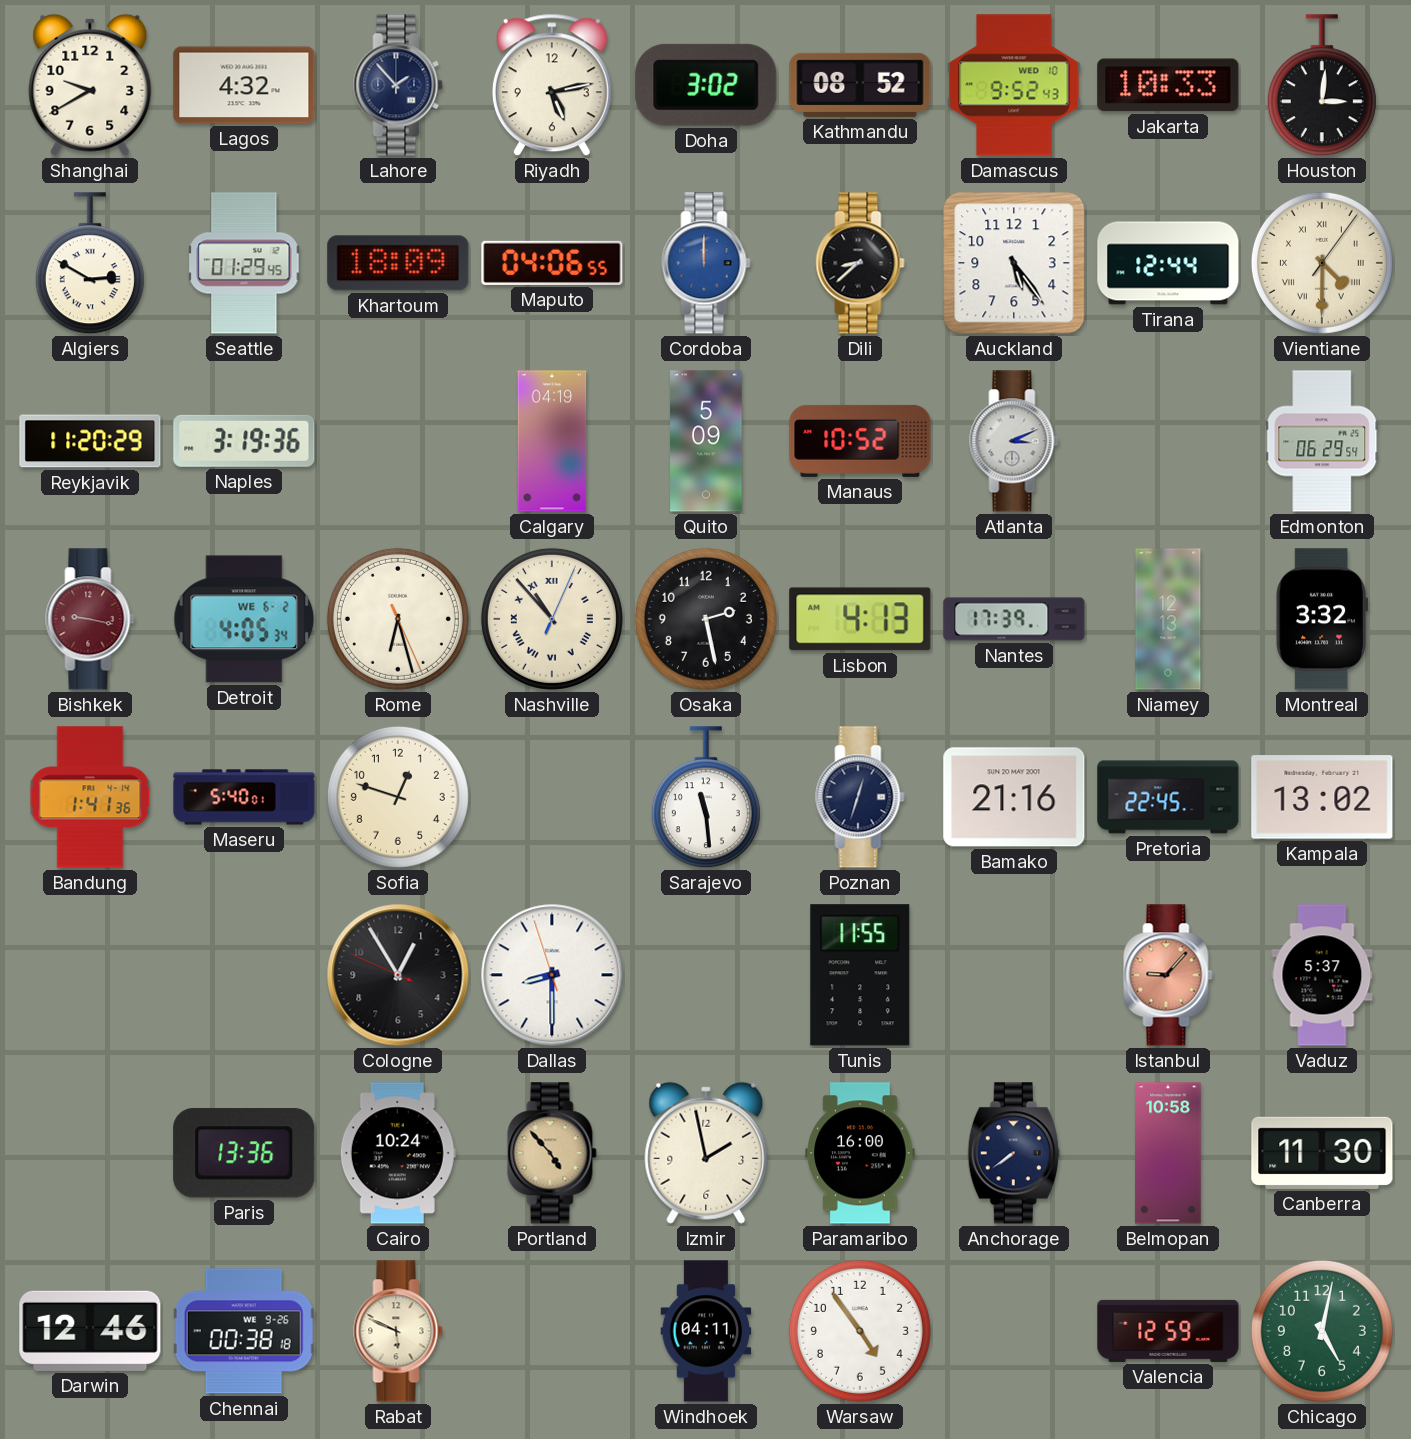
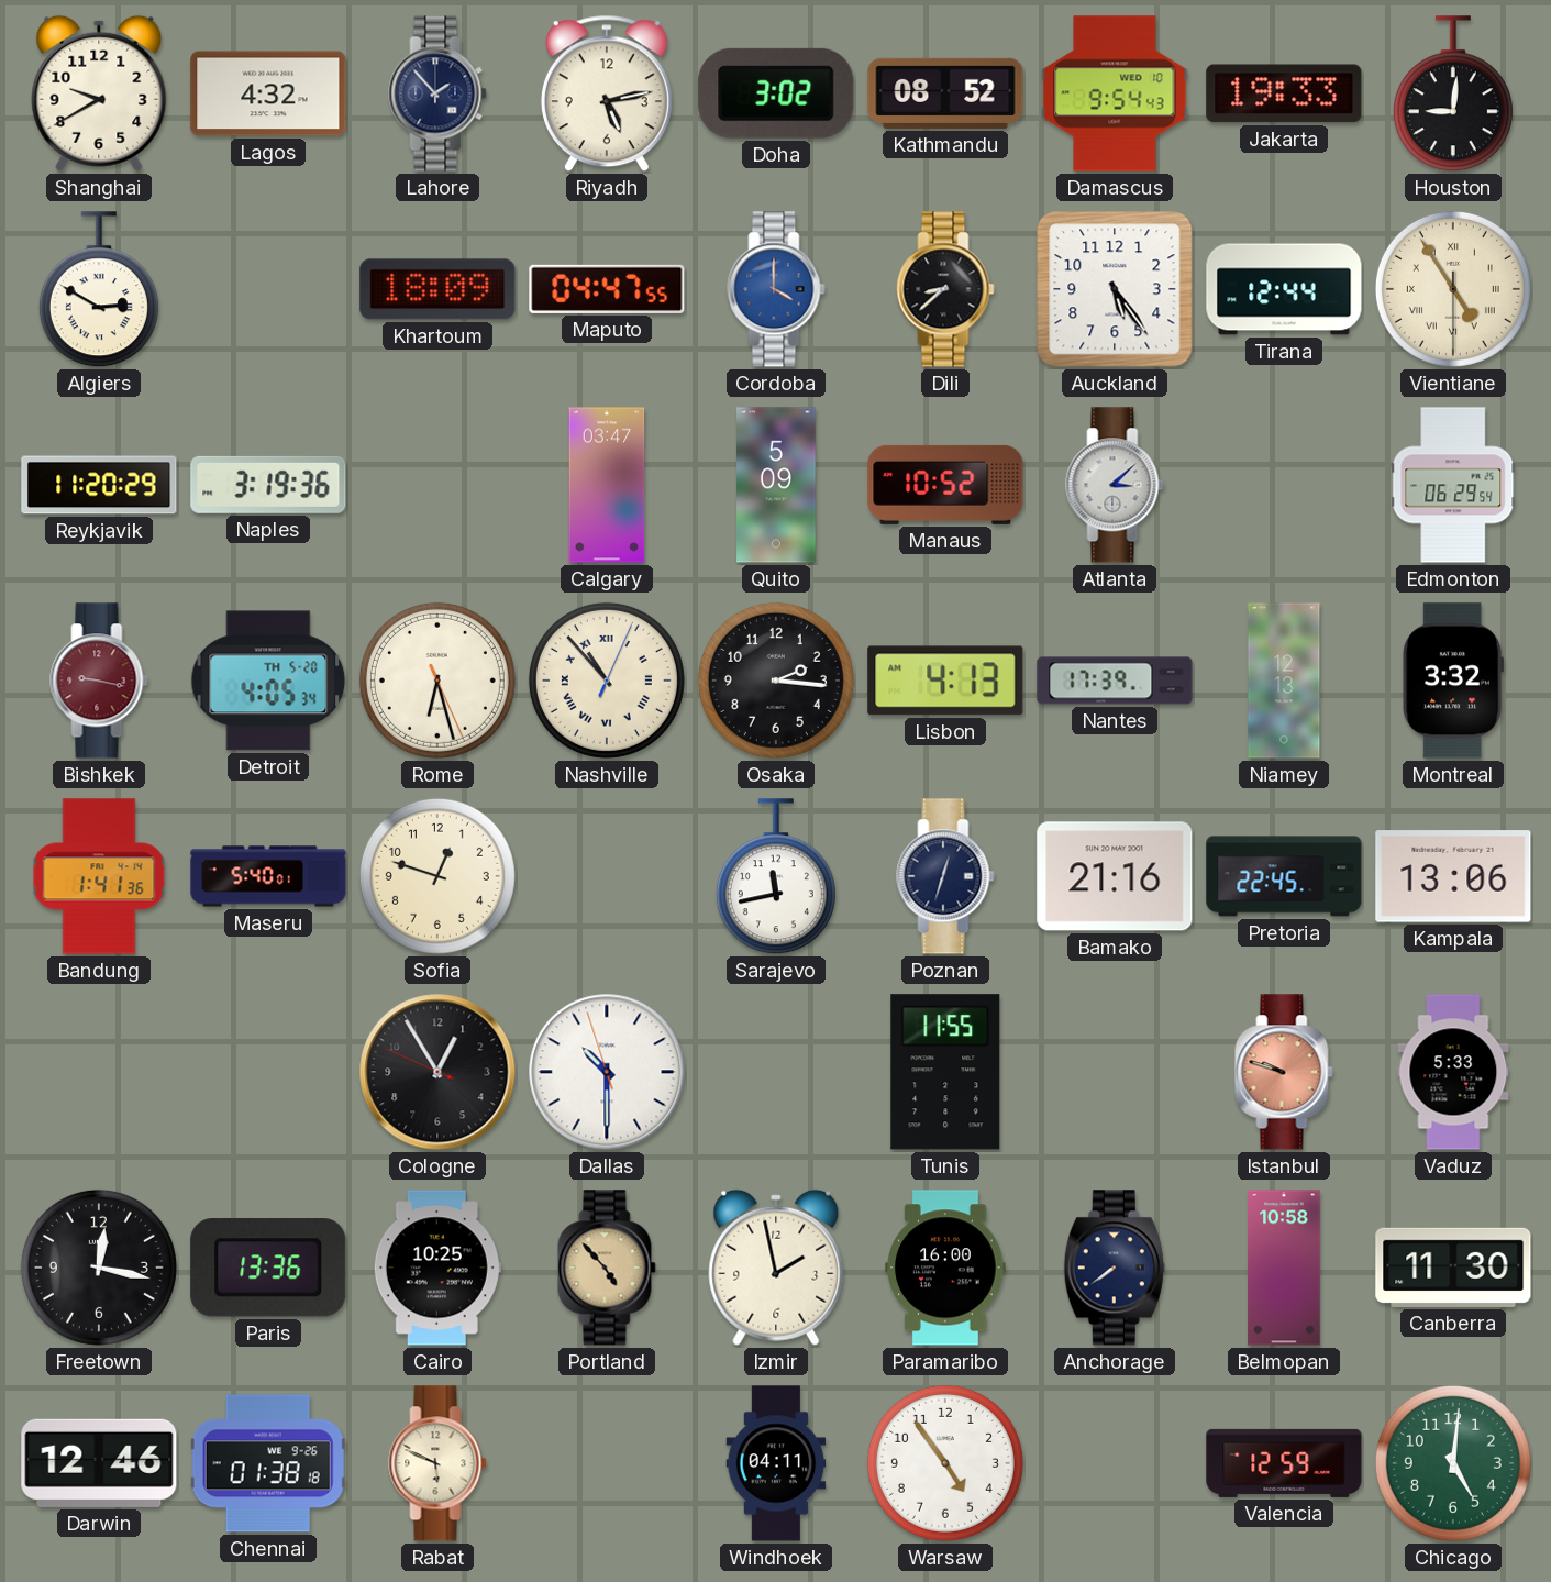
Damascus: 9:52 -> 9:54
Jakarta: 10:33 -> 19:33
Houston: 3:01 -> 9:01
Seattle: 01:29 -> none
Maputo: 04:06 -> 04:47
Cordoba: 12:00 -> 4:00
Vientiane: 4:30 -> 4:54
Calgary: 04:19 -> 03:47
Atlanta: 3:11 -> 3:08
Detroit date: WE 6-2 -> TH 5-20
Osaka: 2:28 -> 2:16
Sarajevo: 11:29 -> 11:43
Kampala: 13:02 -> 13:06
Dallas: 8:29 -> 10:29
Istanbul: 9:07 -> 9:48
Vaduz: 5:37 -> 5:33
Freetown: none -> 12:17
Cairo: 10:24 -> 10:25
Chennai: 00:38 -> 01:38
Chicago: 5:02 -> 5:01
